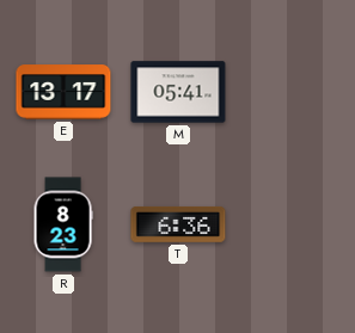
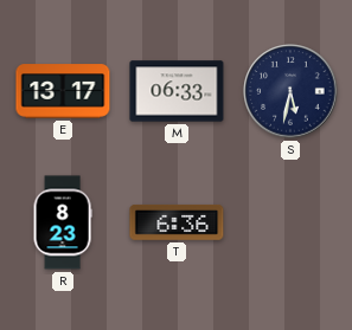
M: 05:41 -> 06:33
S: none -> 5:32
